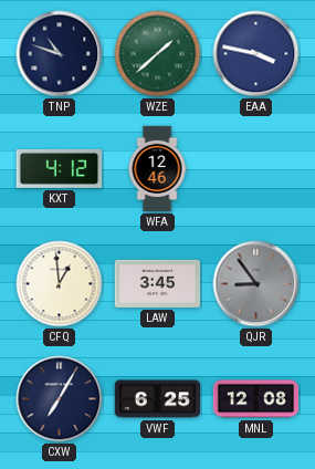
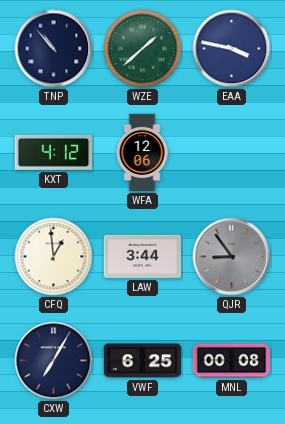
TNP: 10:48 -> 10:53
WFA: 12:46 -> 12:06
LAW: 3:45 -> 3:44
MNL: 12:08 -> 00:08
